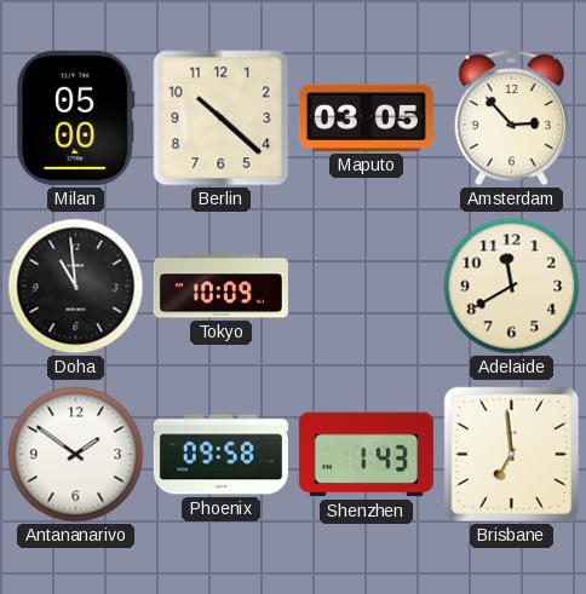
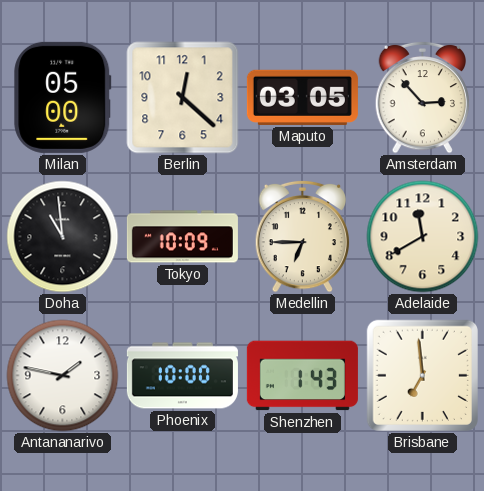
Berlin: 10:22 -> 12:22
Medellin: none -> 6:45
Antananarivo: 1:51 -> 1:47
Phoenix: 09:58 -> 10:00
